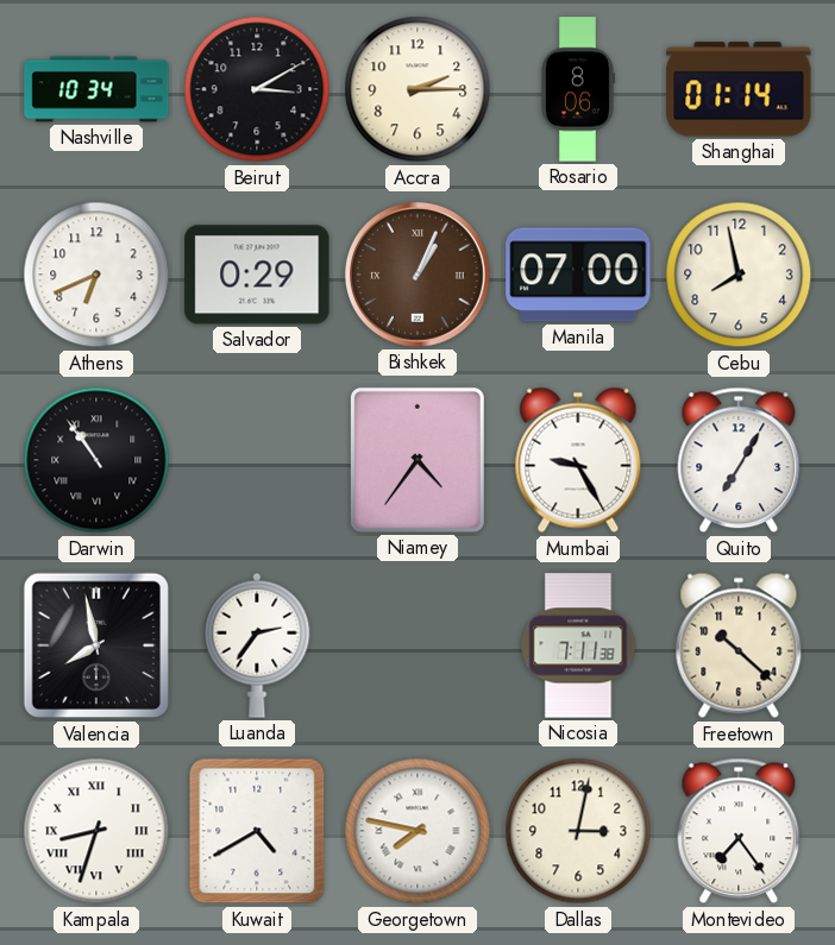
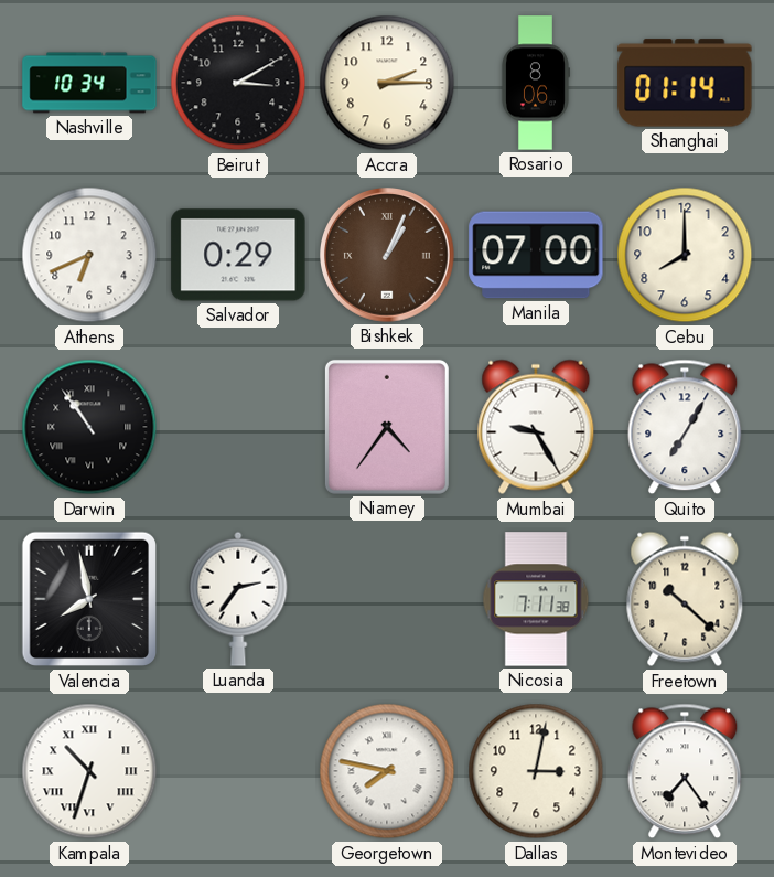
Cebu: 7:58 -> 8:00
Kampala: 8:33 -> 10:33
Kuwait: 4:40 -> none
